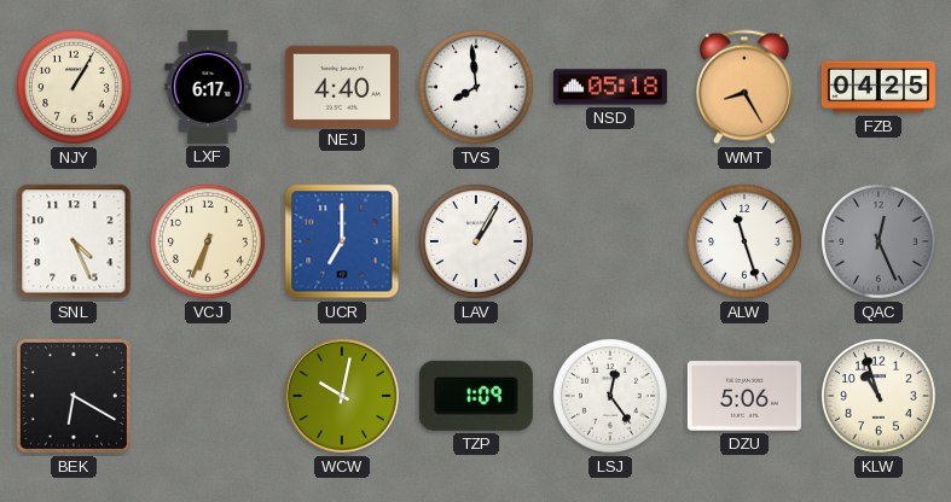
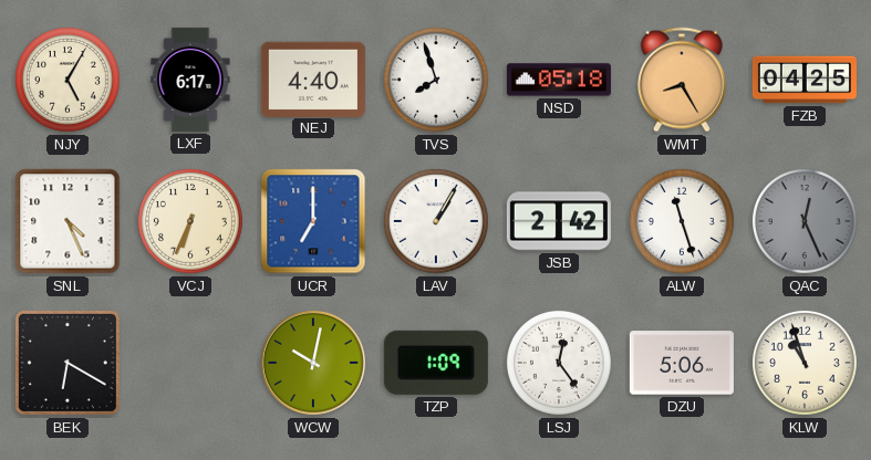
NJY: 1:05 -> 5:05
TVS: 7:59 -> 7:57
JSB: none -> 2:42
